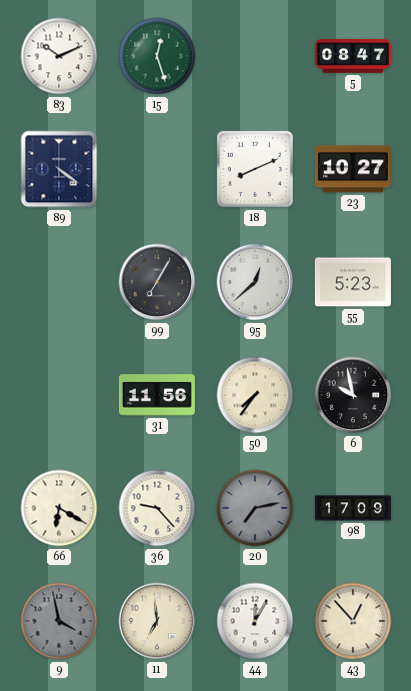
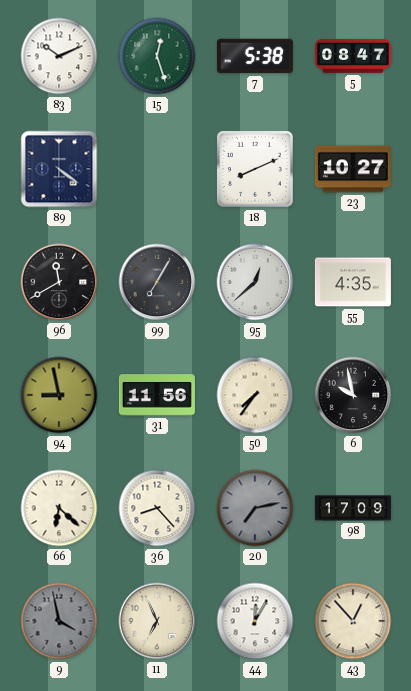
7: none -> 5:38
96: none -> 11:40
55: 5:23 -> 4:35
94: none -> 8:58
66: 6:20 -> 6:22
36: 9:23 -> 8:23
11: 6:59 -> 6:56
